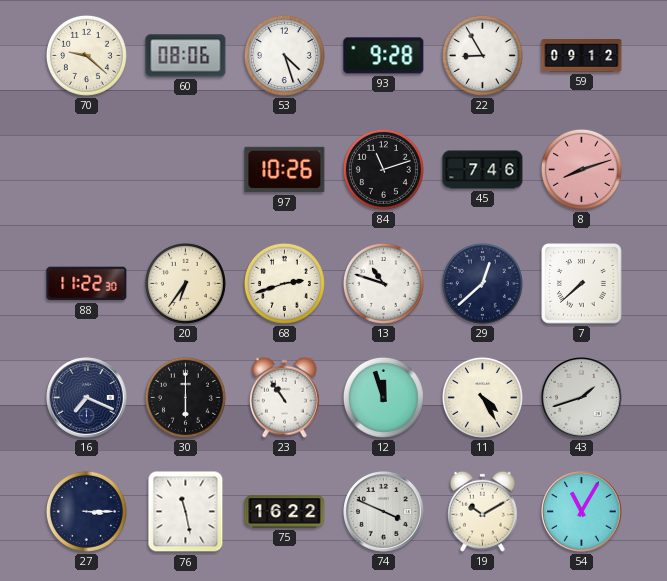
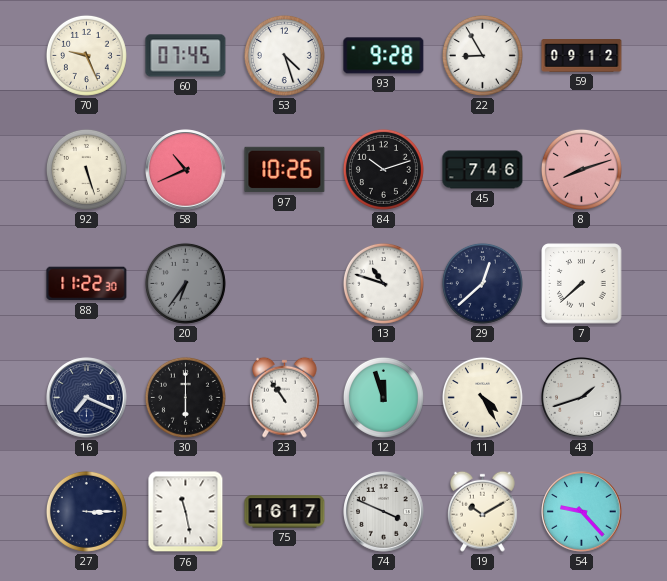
70: 9:22 -> 9:26
60: 08:06 -> 07:45
92: none -> 5:27
58: none -> 10:41
84: 11:12 -> 10:12
20 dial: cream -> grey
68: 2:42 -> none
75: 16:22 -> 16:17
54: 11:05 -> 9:23
